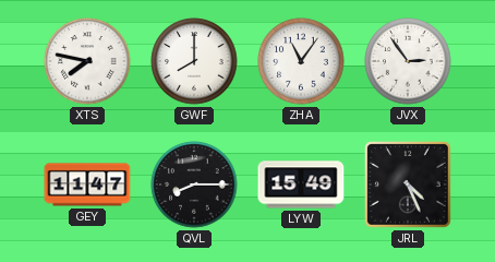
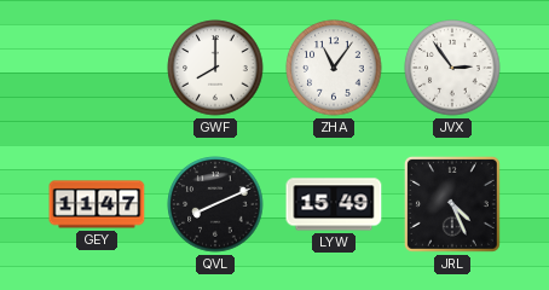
XTS: 7:47 -> none
QVL: 8:15 -> 8:11
